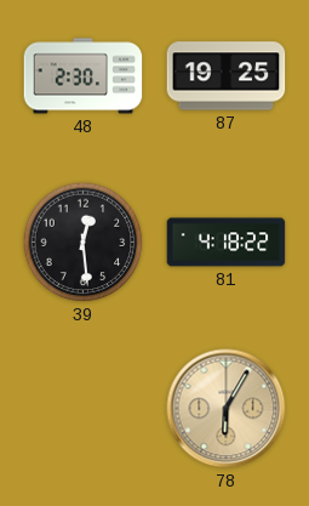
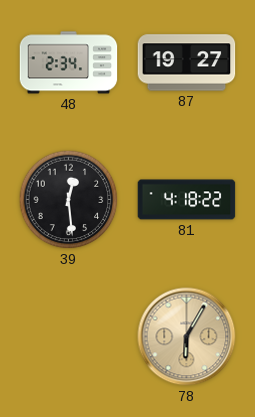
48: 2:30 -> 2:34
87: 19:25 -> 19:27
